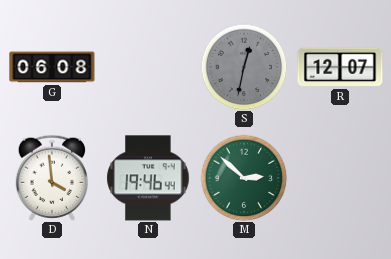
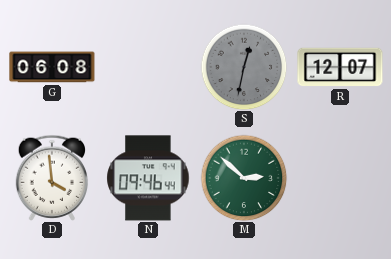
N: 19:46 -> 09:46
